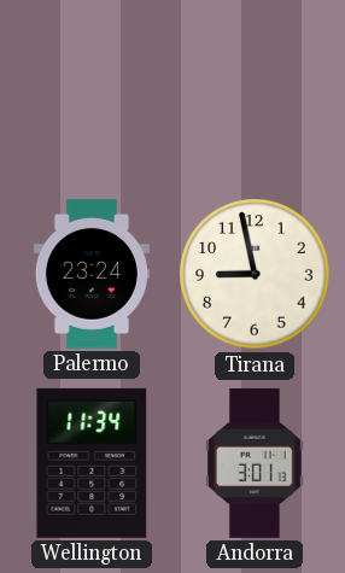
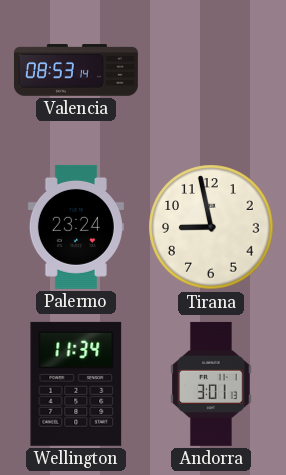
Valencia: none -> 08:53
